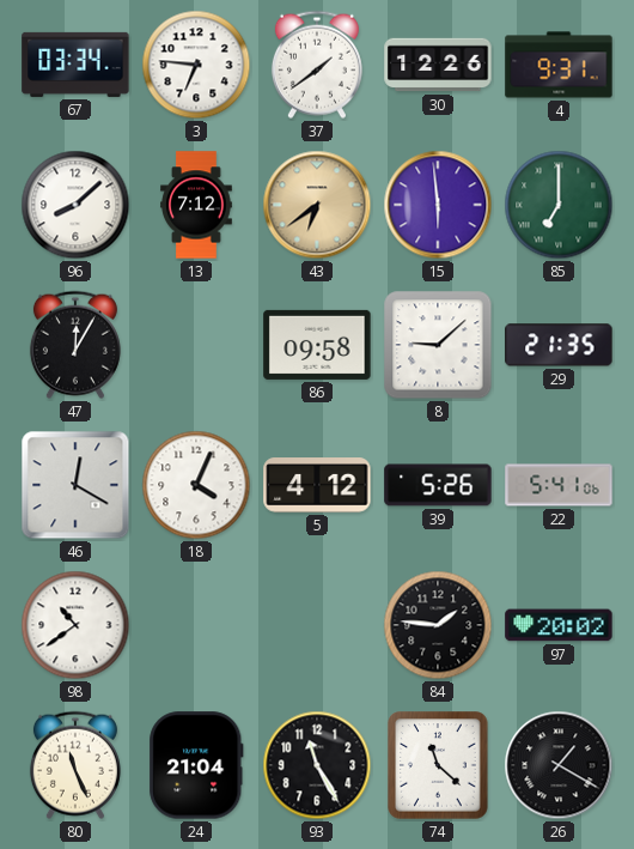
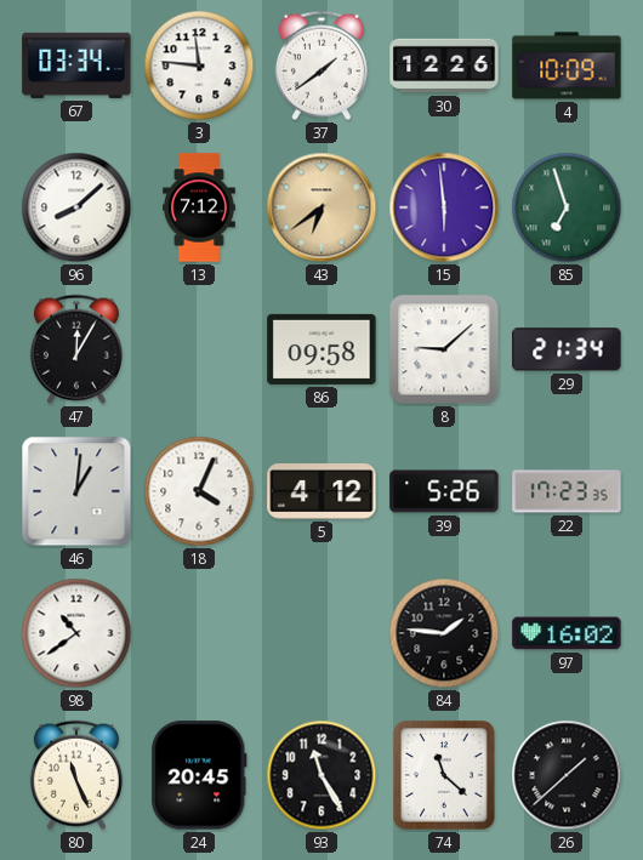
3: 6:46 -> 11:46
4: 9:31 -> 10:09
85: 7:00 -> 6:57
29: 21:35 -> 21:34
46: 12:20 -> 1:01
22: 5:41 -> 17:23
97: 20:02 -> 16:02
24: 21:04 -> 20:45
26: 1:20 -> 1:38
